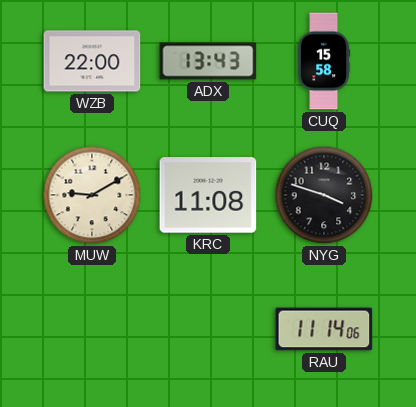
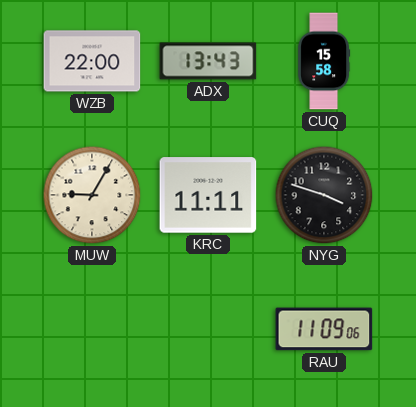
MUW: 9:10 -> 9:05
KRC: 11:08 -> 11:11
RAU: 11:14 -> 11:09
